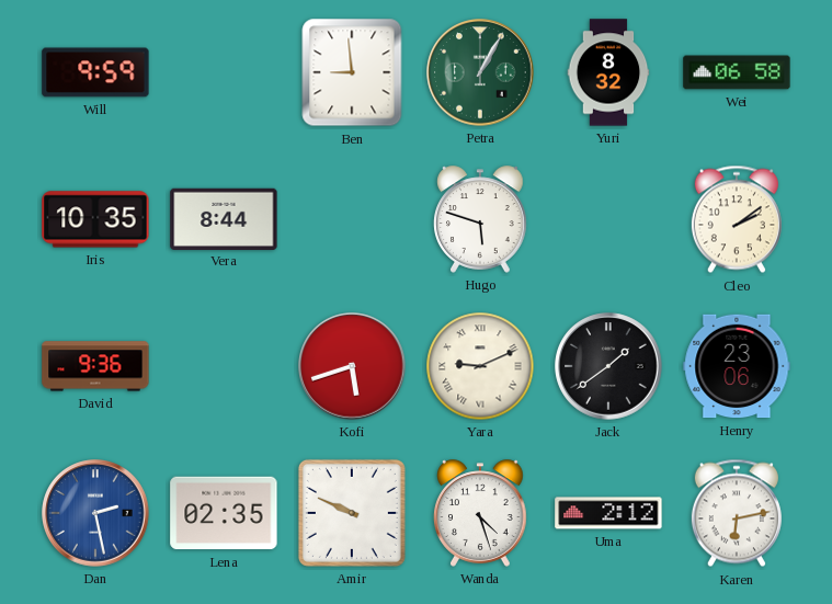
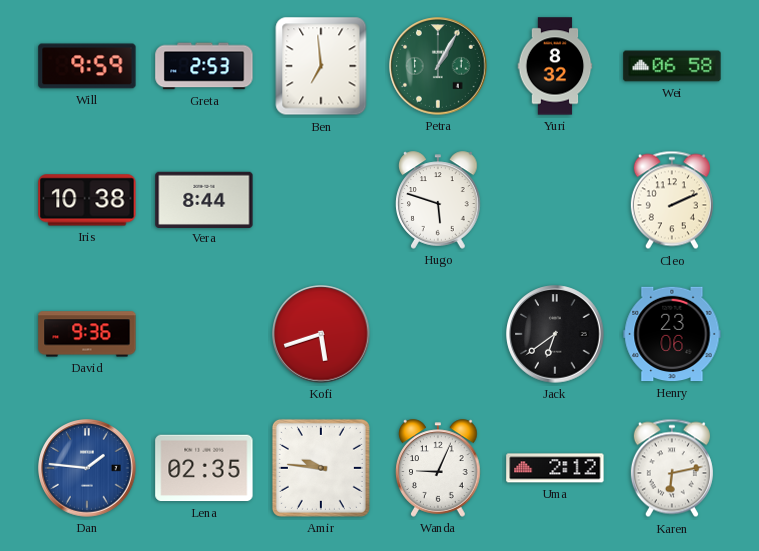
Greta: none -> 2:53
Ben: 8:59 -> 6:59
Iris: 10:35 -> 10:38
Cleo: 2:09 -> 2:11
Yara: 9:11 -> none
Jack: 1:39 -> 6:39
Dan: 2:28 -> 1:46
Amir: 9:49 -> 9:46
Wanda: 4:27 -> 9:04
